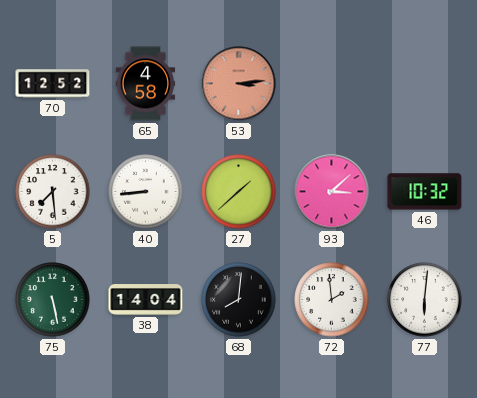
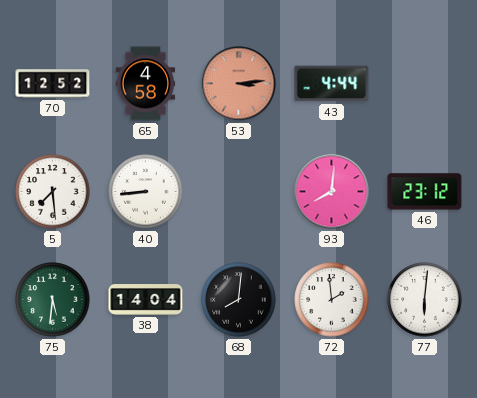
43: none -> 4:44
27: 1:38 -> none
93: 3:08 -> 8:01
46: 10:32 -> 23:12
75: 5:28 -> 5:31
